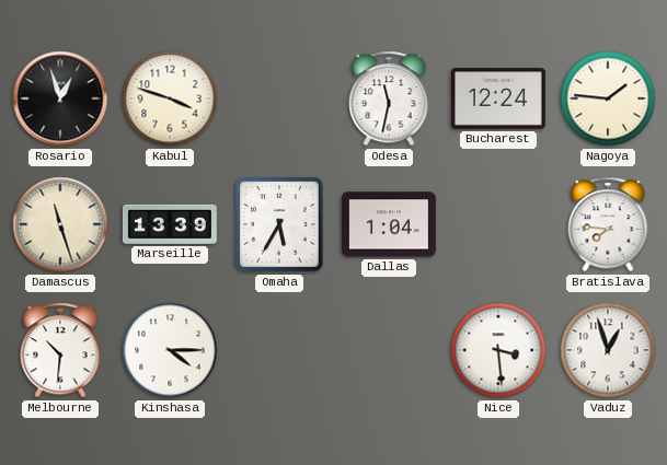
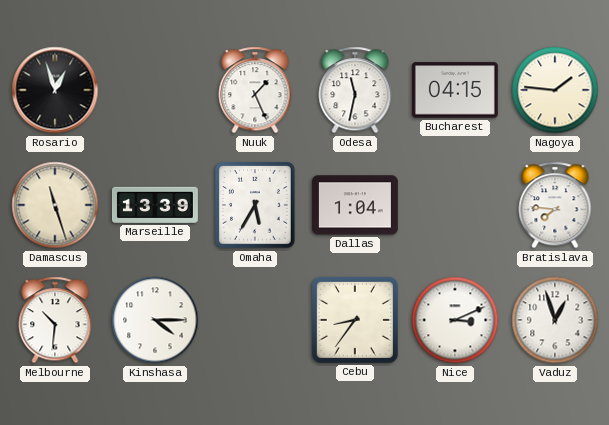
Kabul: 3:48 -> none
Nuuk: none -> 1:26
Bucharest: 12:24 -> 04:15
Cebu: none -> 8:36
Nice: 3:29 -> 3:11
